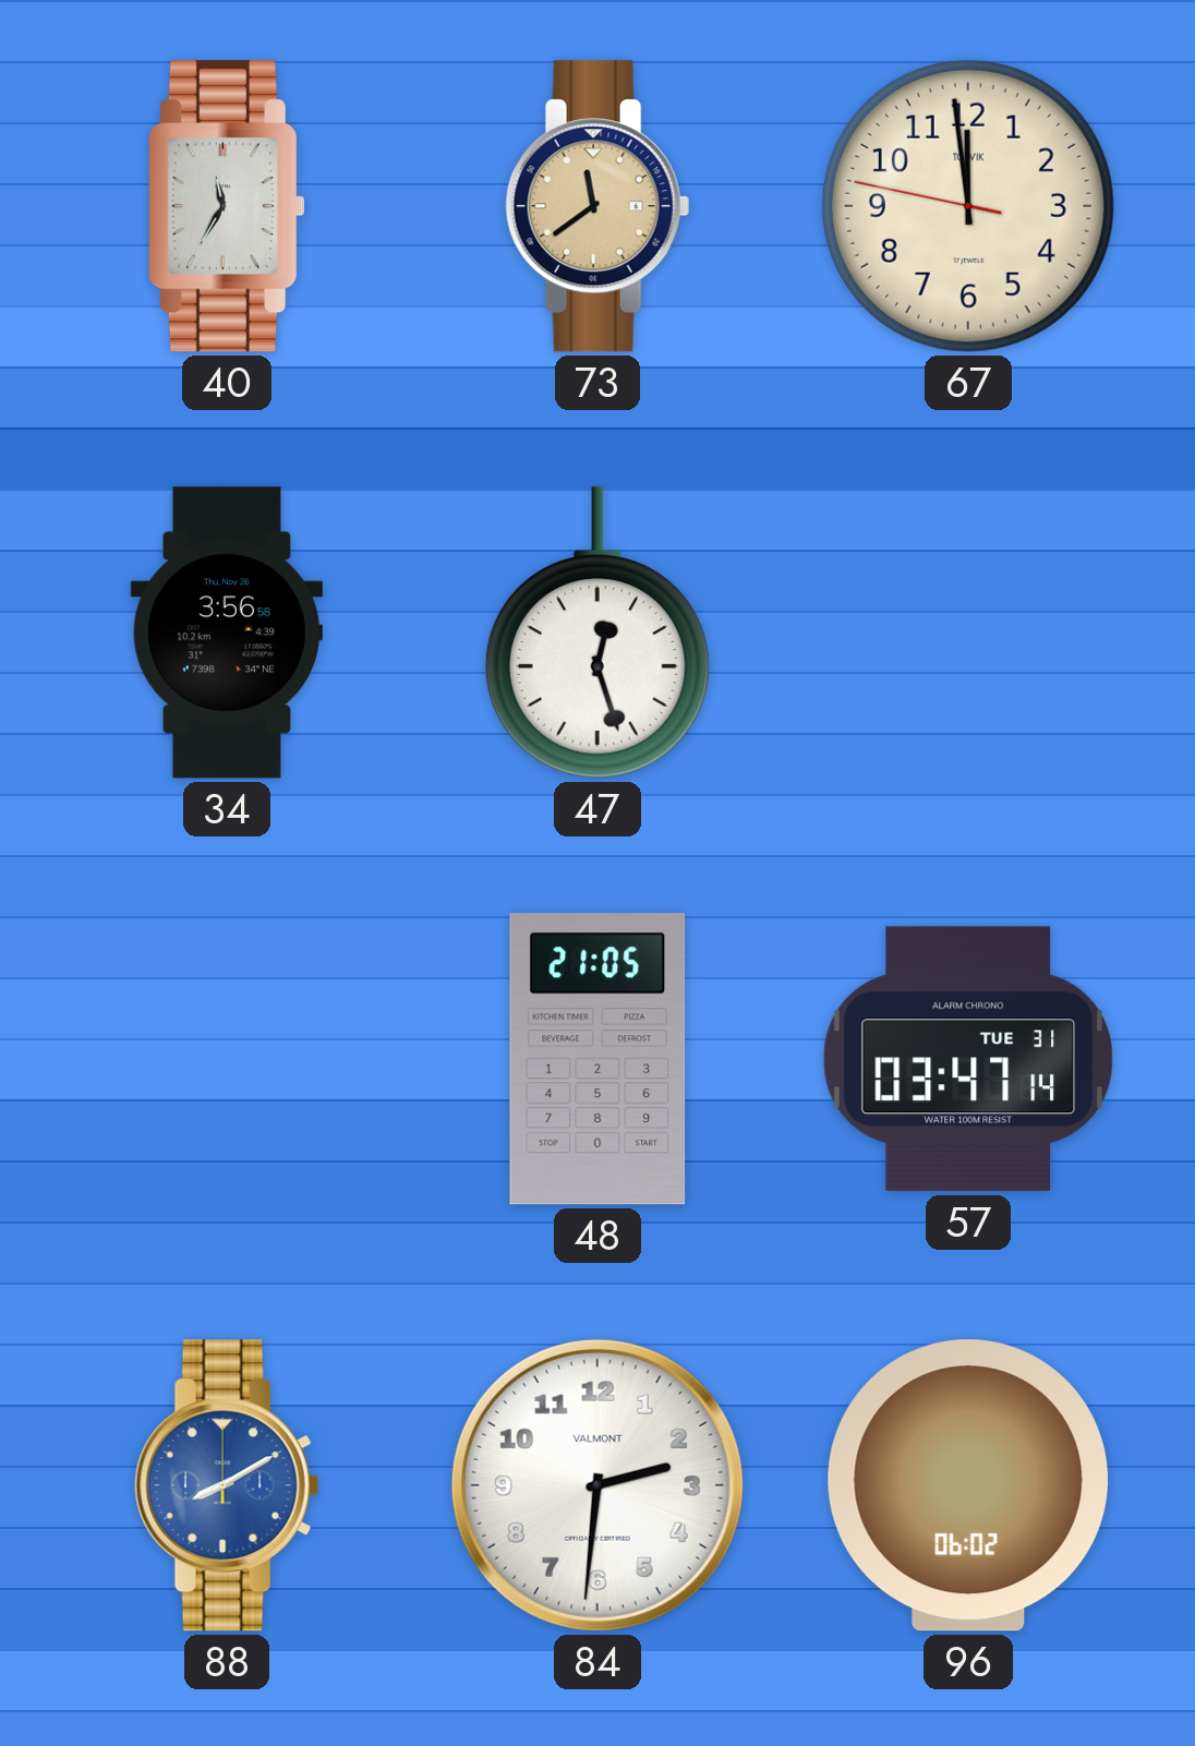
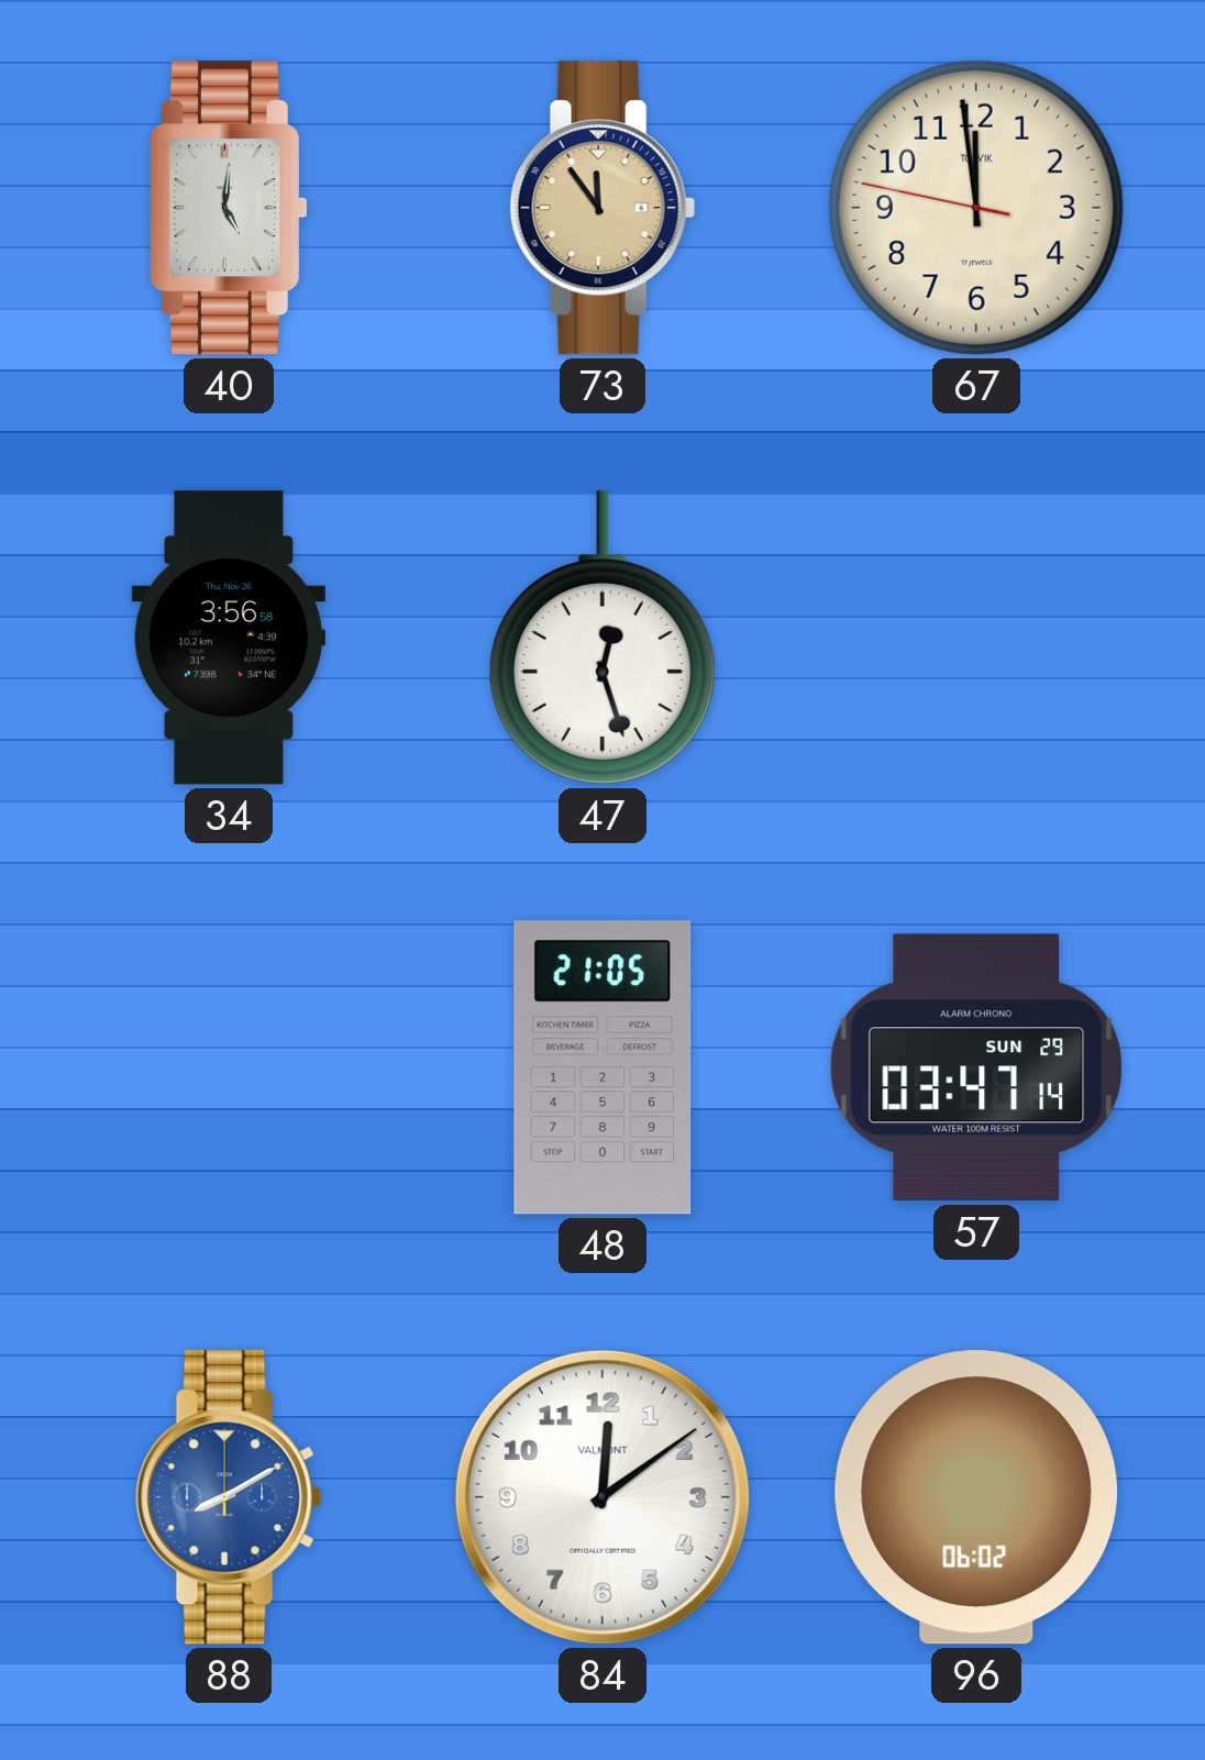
40: 11:35 -> 5:01
73: 11:39 -> 11:54
57 date: TUE 31 -> SUN 29
84: 2:31 -> 12:09
